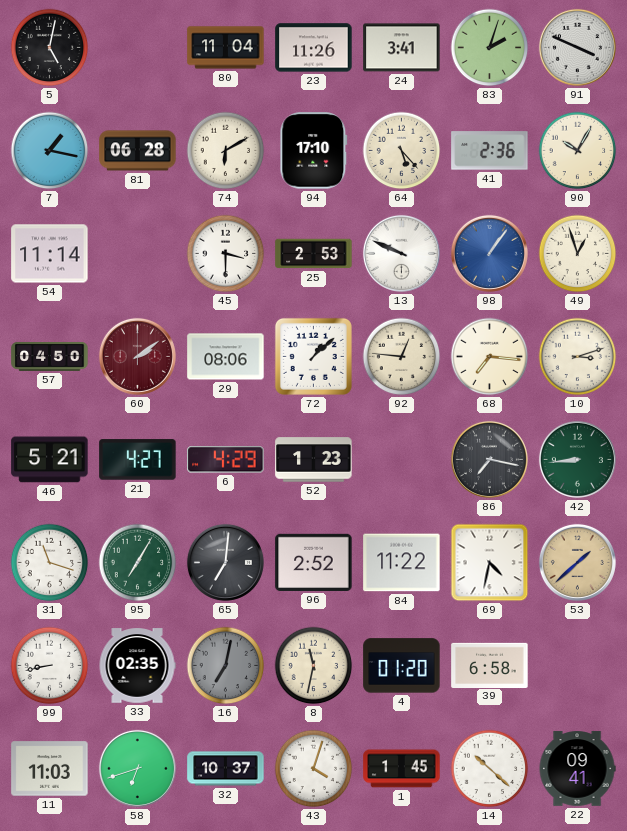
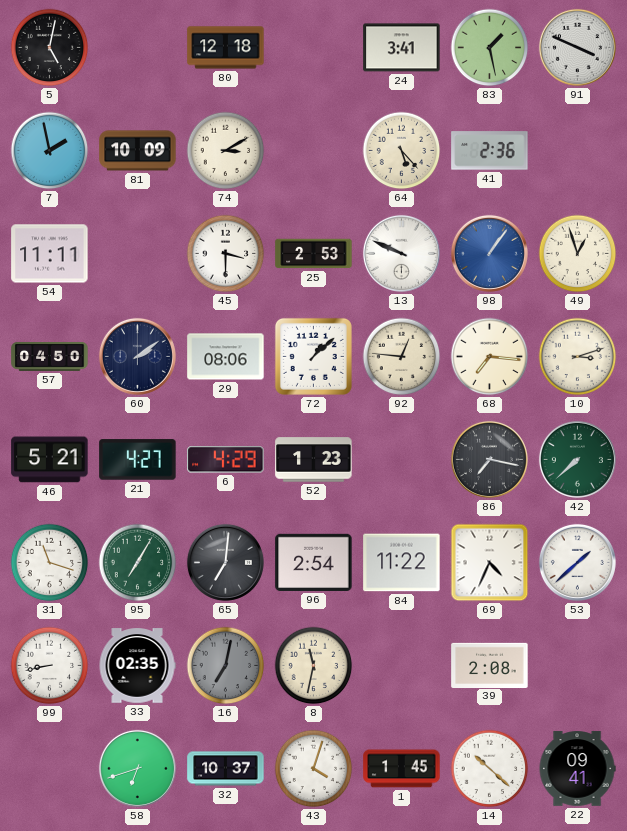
80: 11:04 -> 12:18
23: 11:26 -> none
83: 2:03 -> 1:28
7: 1:17 -> 1:58
81: 06:28 -> 10:09
74: 6:10 -> 3:10
94: 17:10 -> none
90: 10:05 -> none
54: 11:14 -> 11:11
60 dial: burgundy -> navy
42: 8:44 -> 7:38
96: 2:52 -> 2:54
69: 4:32 -> 4:34
53 dial: champagne -> white
4: 01:20 -> none
39: 6:58 -> 2:08
11: 11:03 -> none
